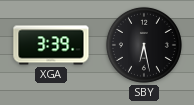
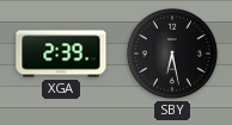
XGA: 3:39 -> 2:39
